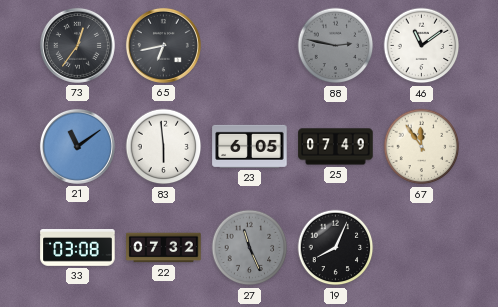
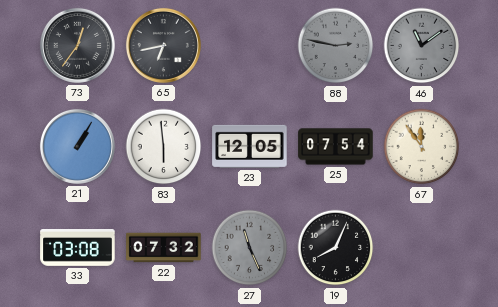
46 dial: white -> grey
21: 11:09 -> 1:05
23: 6:05 -> 12:05
25: 07:49 -> 07:54
